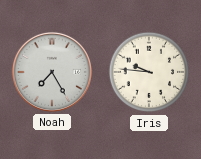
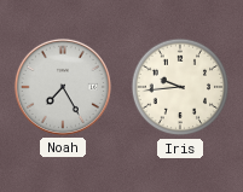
Iris: 9:46 -> 9:44
